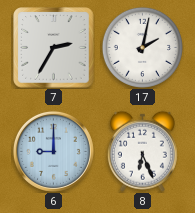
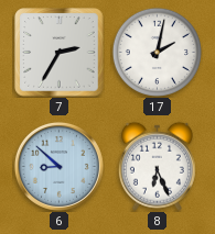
6: 9:00 -> 8:52
